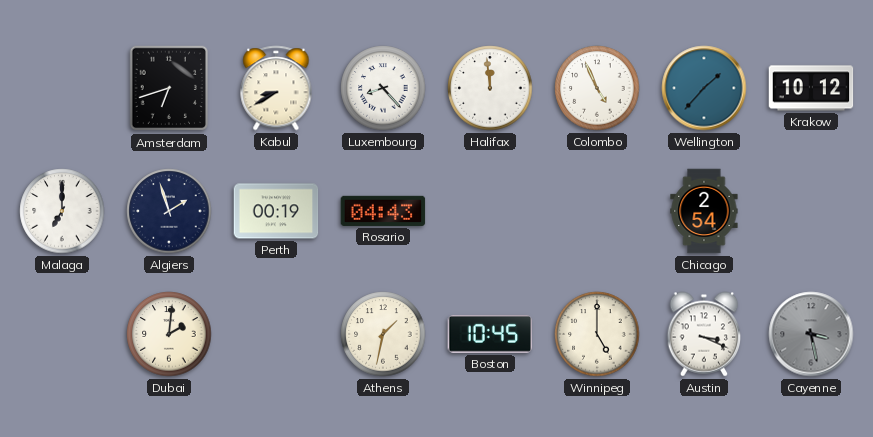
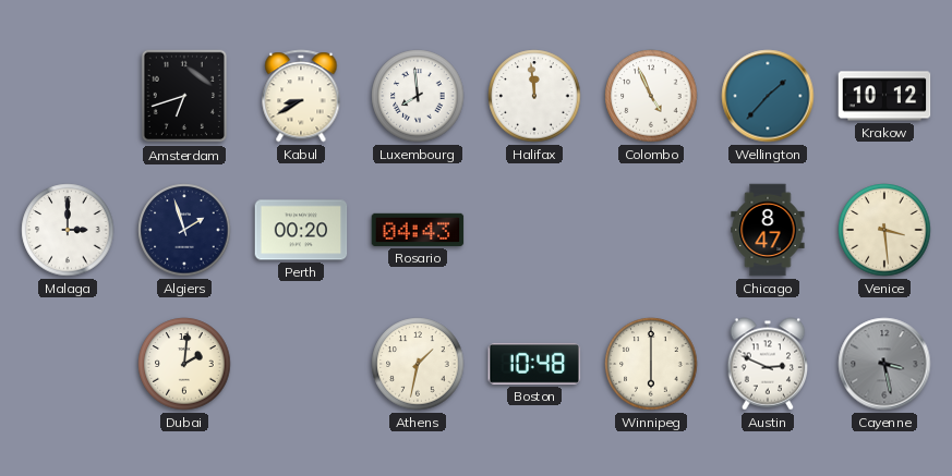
Luxembourg: 8:23 -> 7:59
Malaga: 7:00 -> 3:00
Perth: 00:19 -> 00:20
Chicago: 2:54 -> 8:47
Venice: none -> 3:29
Boston: 10:45 -> 10:48
Winnipeg: 5:00 -> 6:00
Austin: 3:19 -> 2:49
